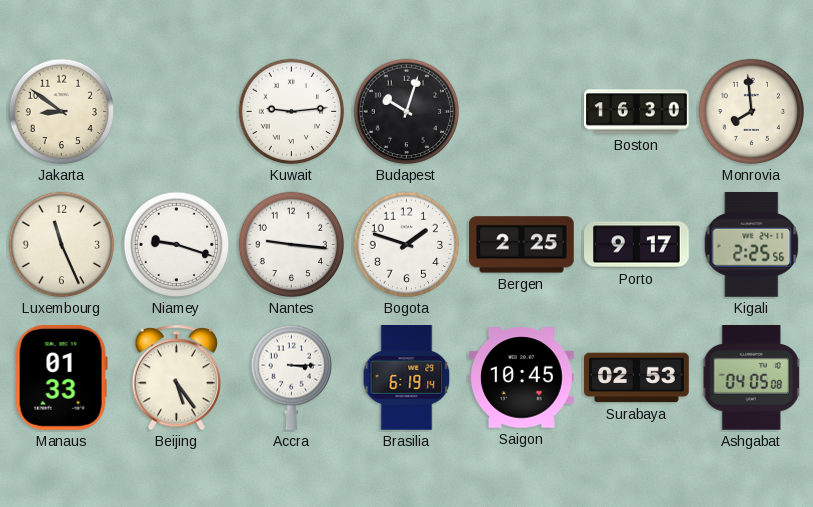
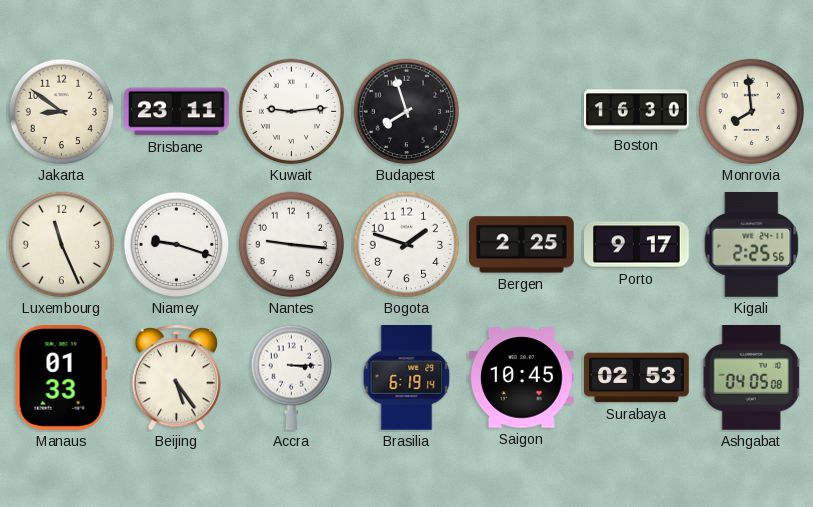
Brisbane: none -> 23:11
Budapest: 10:03 -> 7:57
